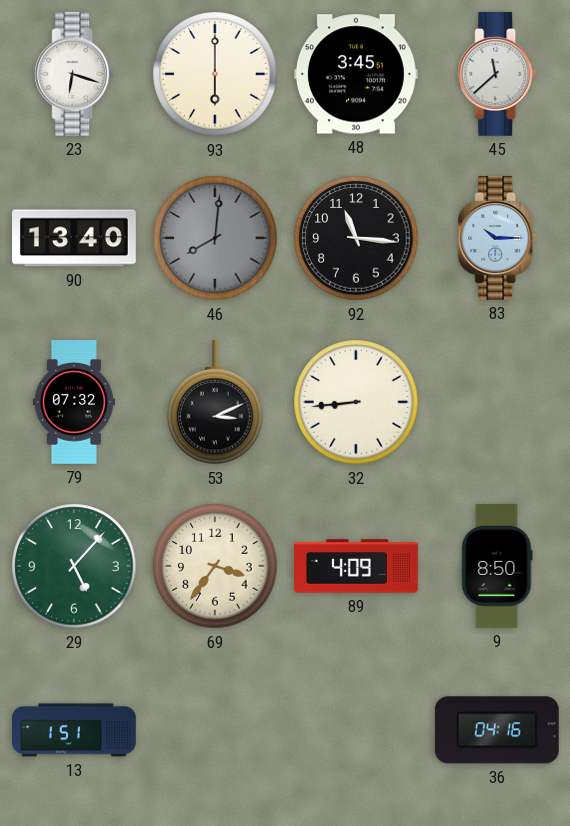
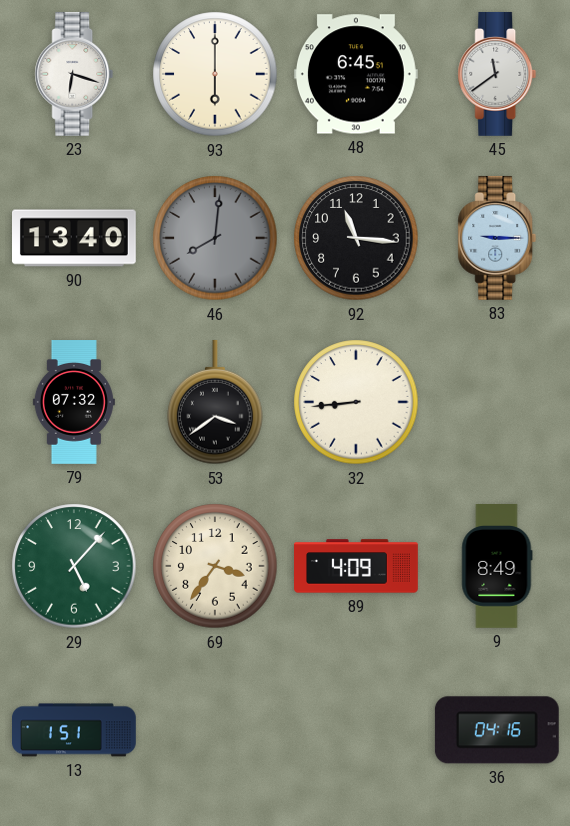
48: 3:45 -> 6:45
45: 11:38 -> 11:39
83: 10:15 -> 9:15
53: 3:11 -> 3:39
9: 8:50 -> 8:49
